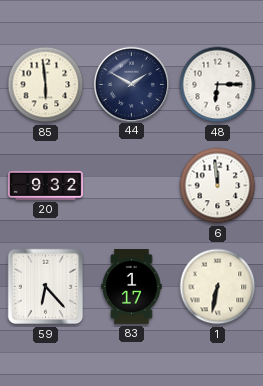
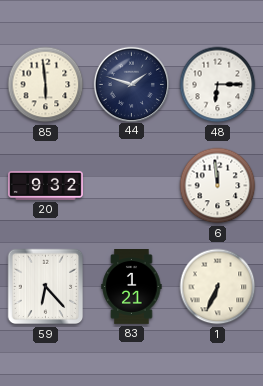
44: 1:50 -> 1:48
83: 1:17 -> 1:21
1: 6:32 -> 6:34
